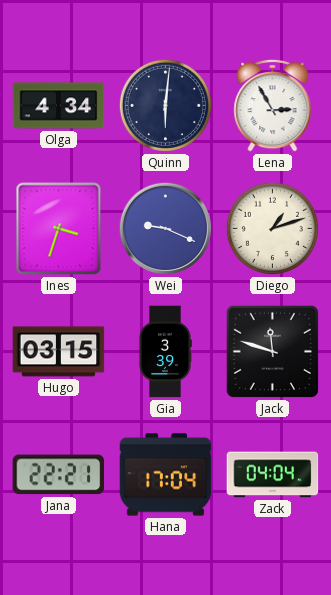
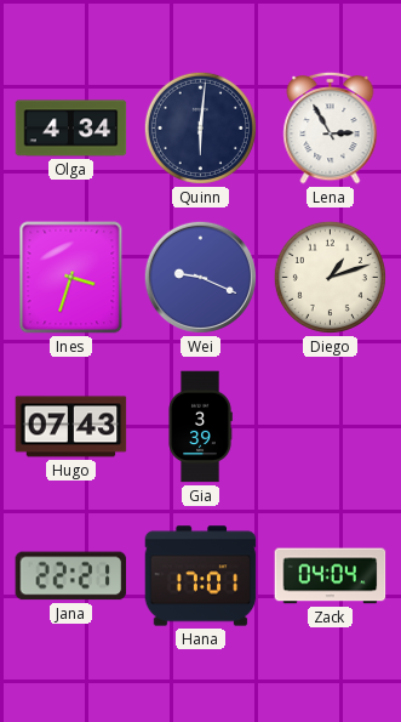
Hugo: 03:15 -> 07:43
Jack: 11:48 -> none
Hana: 17:04 -> 17:01
